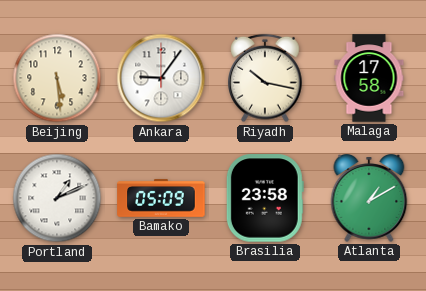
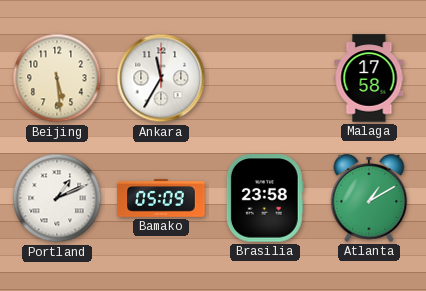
Ankara: 9:06 -> 11:35
Riyadh: 10:17 -> none
